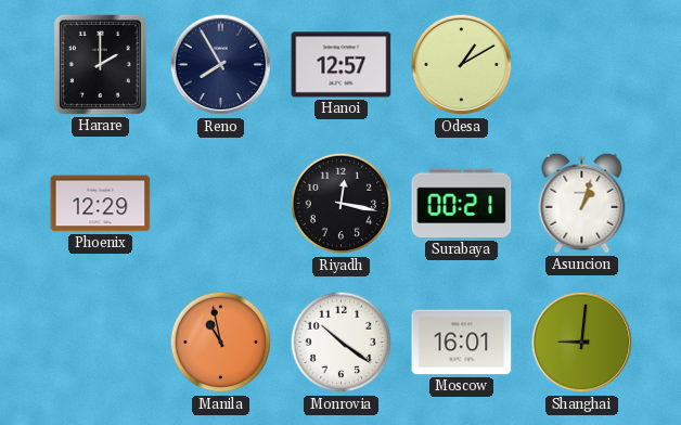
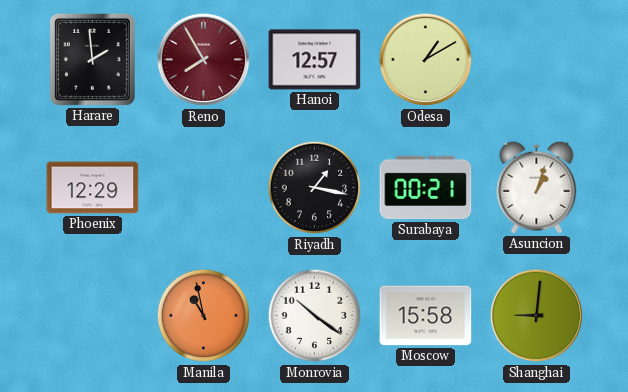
Harare: 2:00 -> 1:59
Reno dial: navy -> burgundy
Riyadh: 12:17 -> 1:17
Moscow: 16:01 -> 15:58
